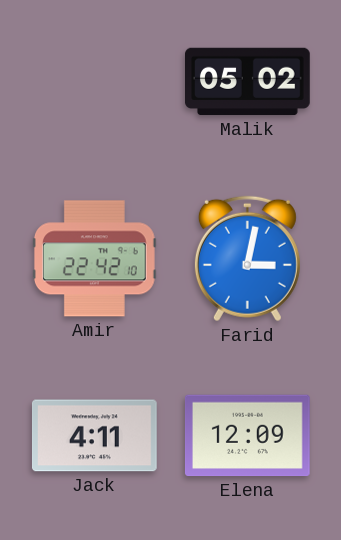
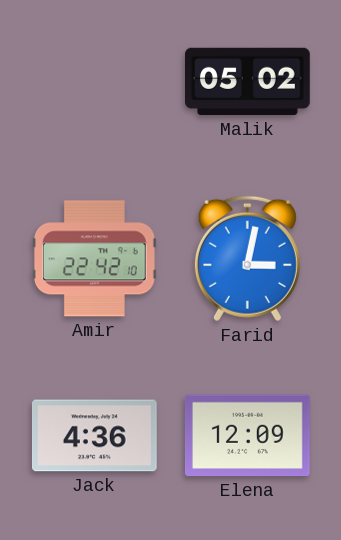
Jack: 4:11 -> 4:36
